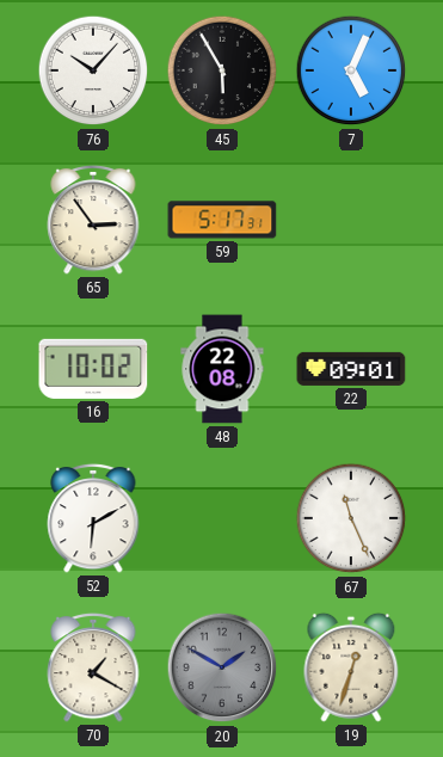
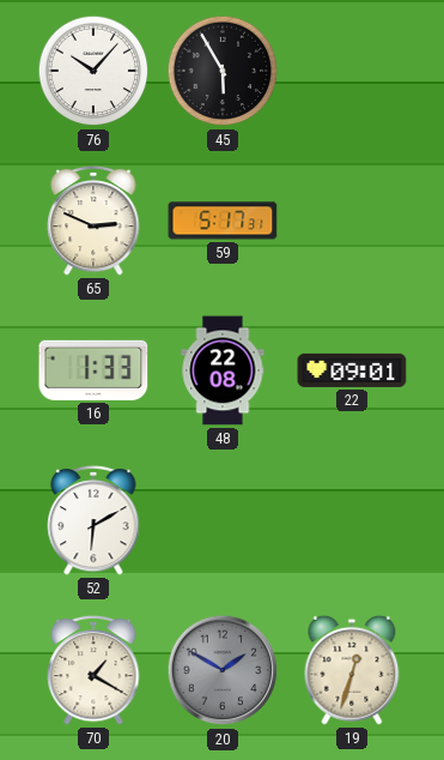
7: 5:04 -> none
65: 2:54 -> 2:49
16: 10:02 -> 1:33
67: 11:26 -> none
